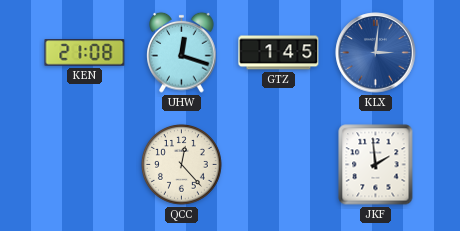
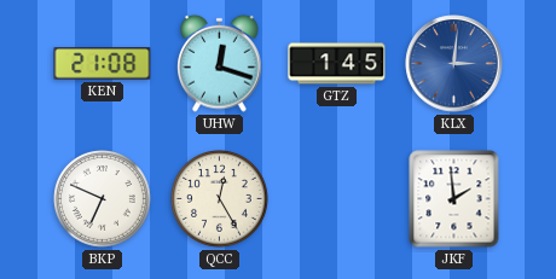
BKP: none -> 6:49
QCC: 12:23 -> 12:25
